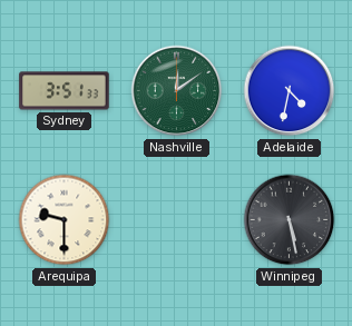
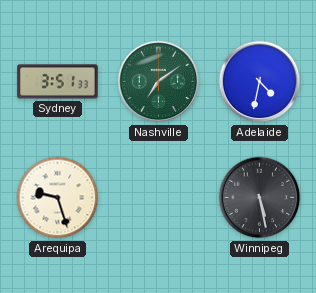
Nashville: 12:09 -> 7:09
Arequipa: 9:30 -> 9:27
